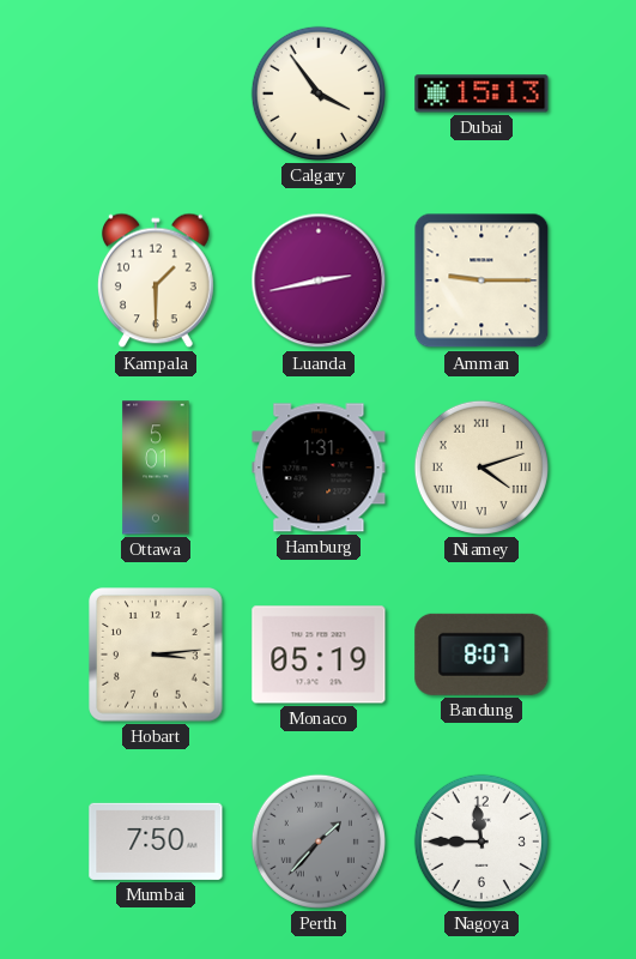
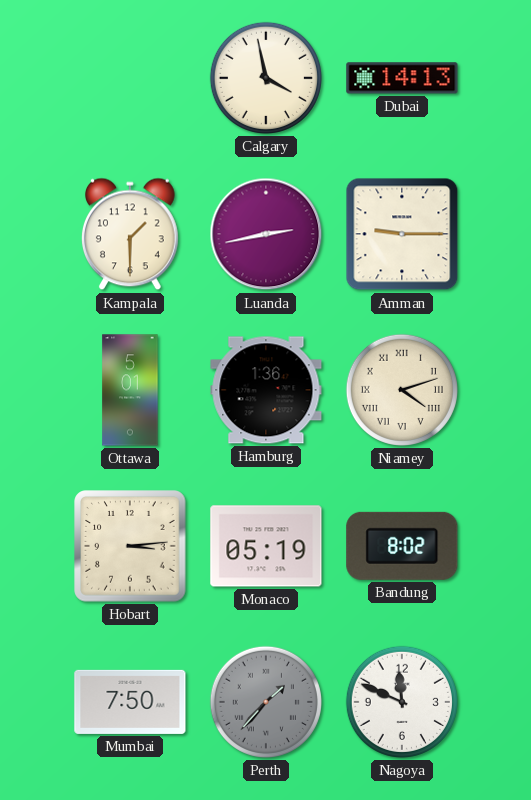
Calgary: 3:54 -> 3:58
Dubai: 15:13 -> 14:13
Hamburg: 1:31 -> 1:36
Bandung: 8:07 -> 8:02
Nagoya: 11:45 -> 11:49
